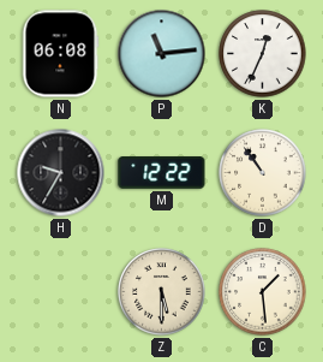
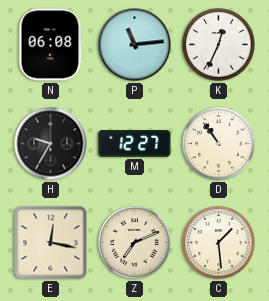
M: 12:22 -> 12:27
E: none -> 12:17
Z: 5:30 -> 7:11
